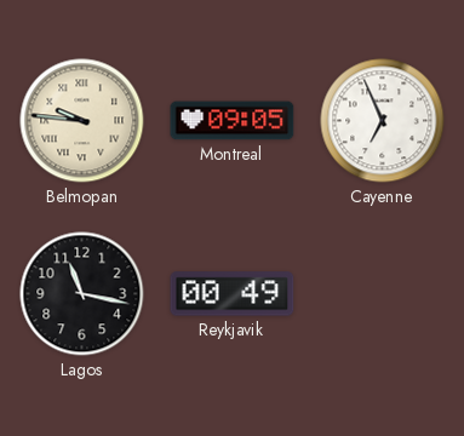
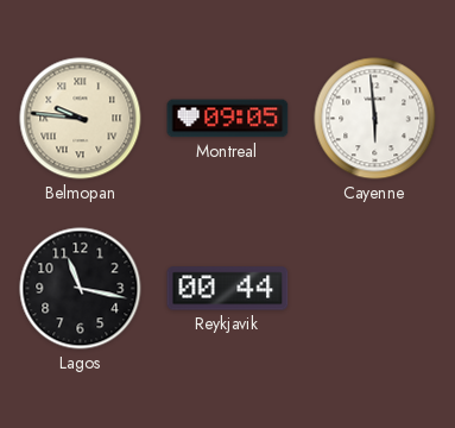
Cayenne: 6:56 -> 5:59
Reykjavik: 00:49 -> 00:44
